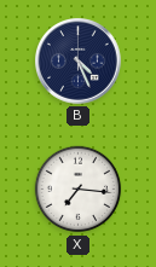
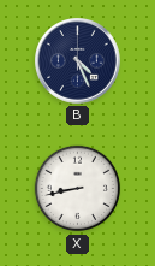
X: 7:16 -> 8:43
